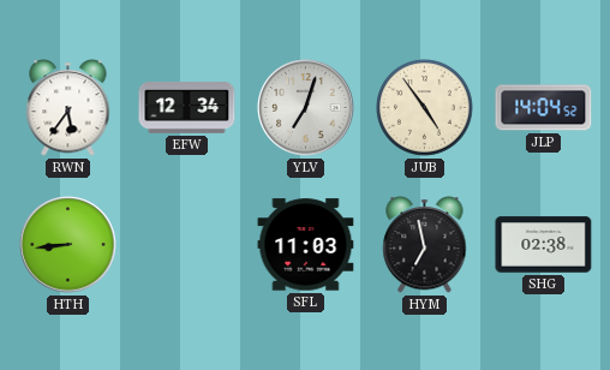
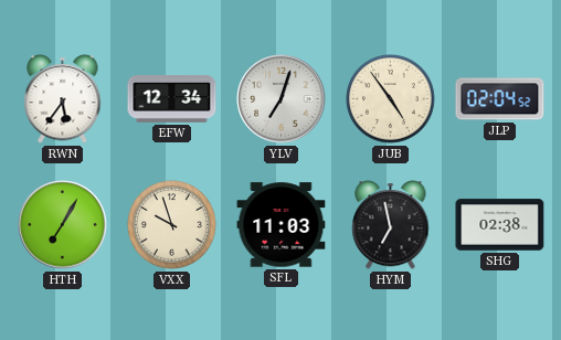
JLP: 14:04 -> 02:04
HTH: 8:44 -> 7:05
VXX: none -> 9:57
